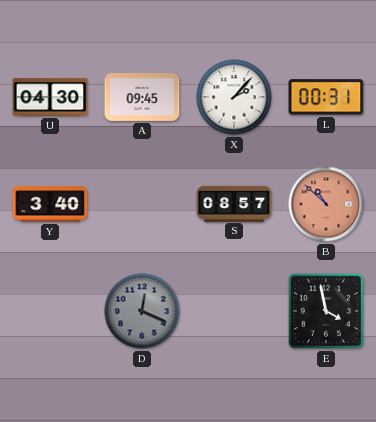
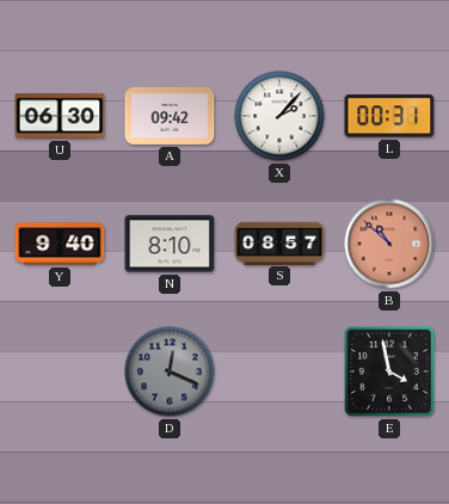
U: 04:30 -> 06:30
A: 09:45 -> 09:42
Y: 3:40 -> 9:40
N: none -> 8:10
